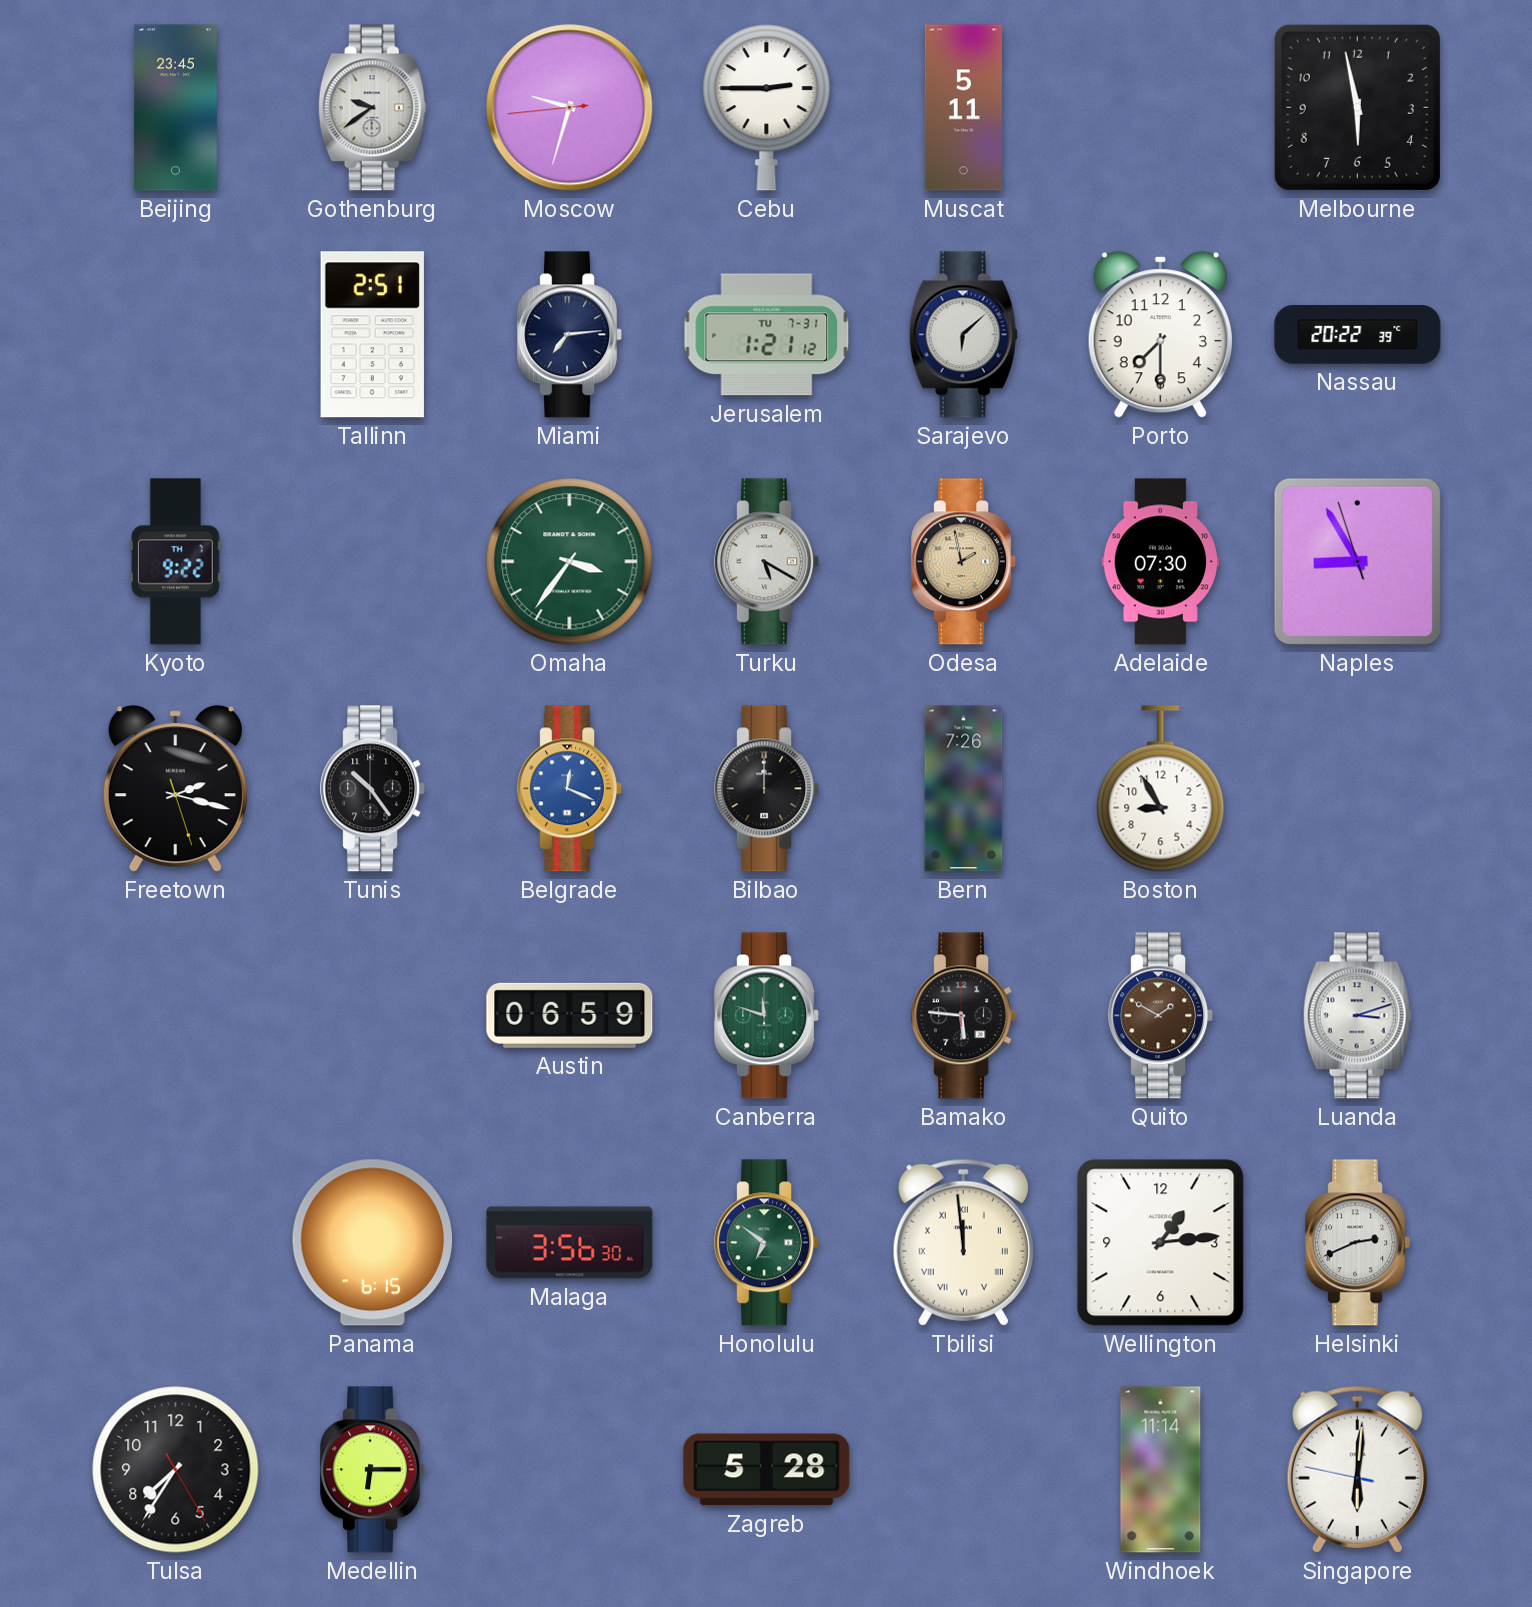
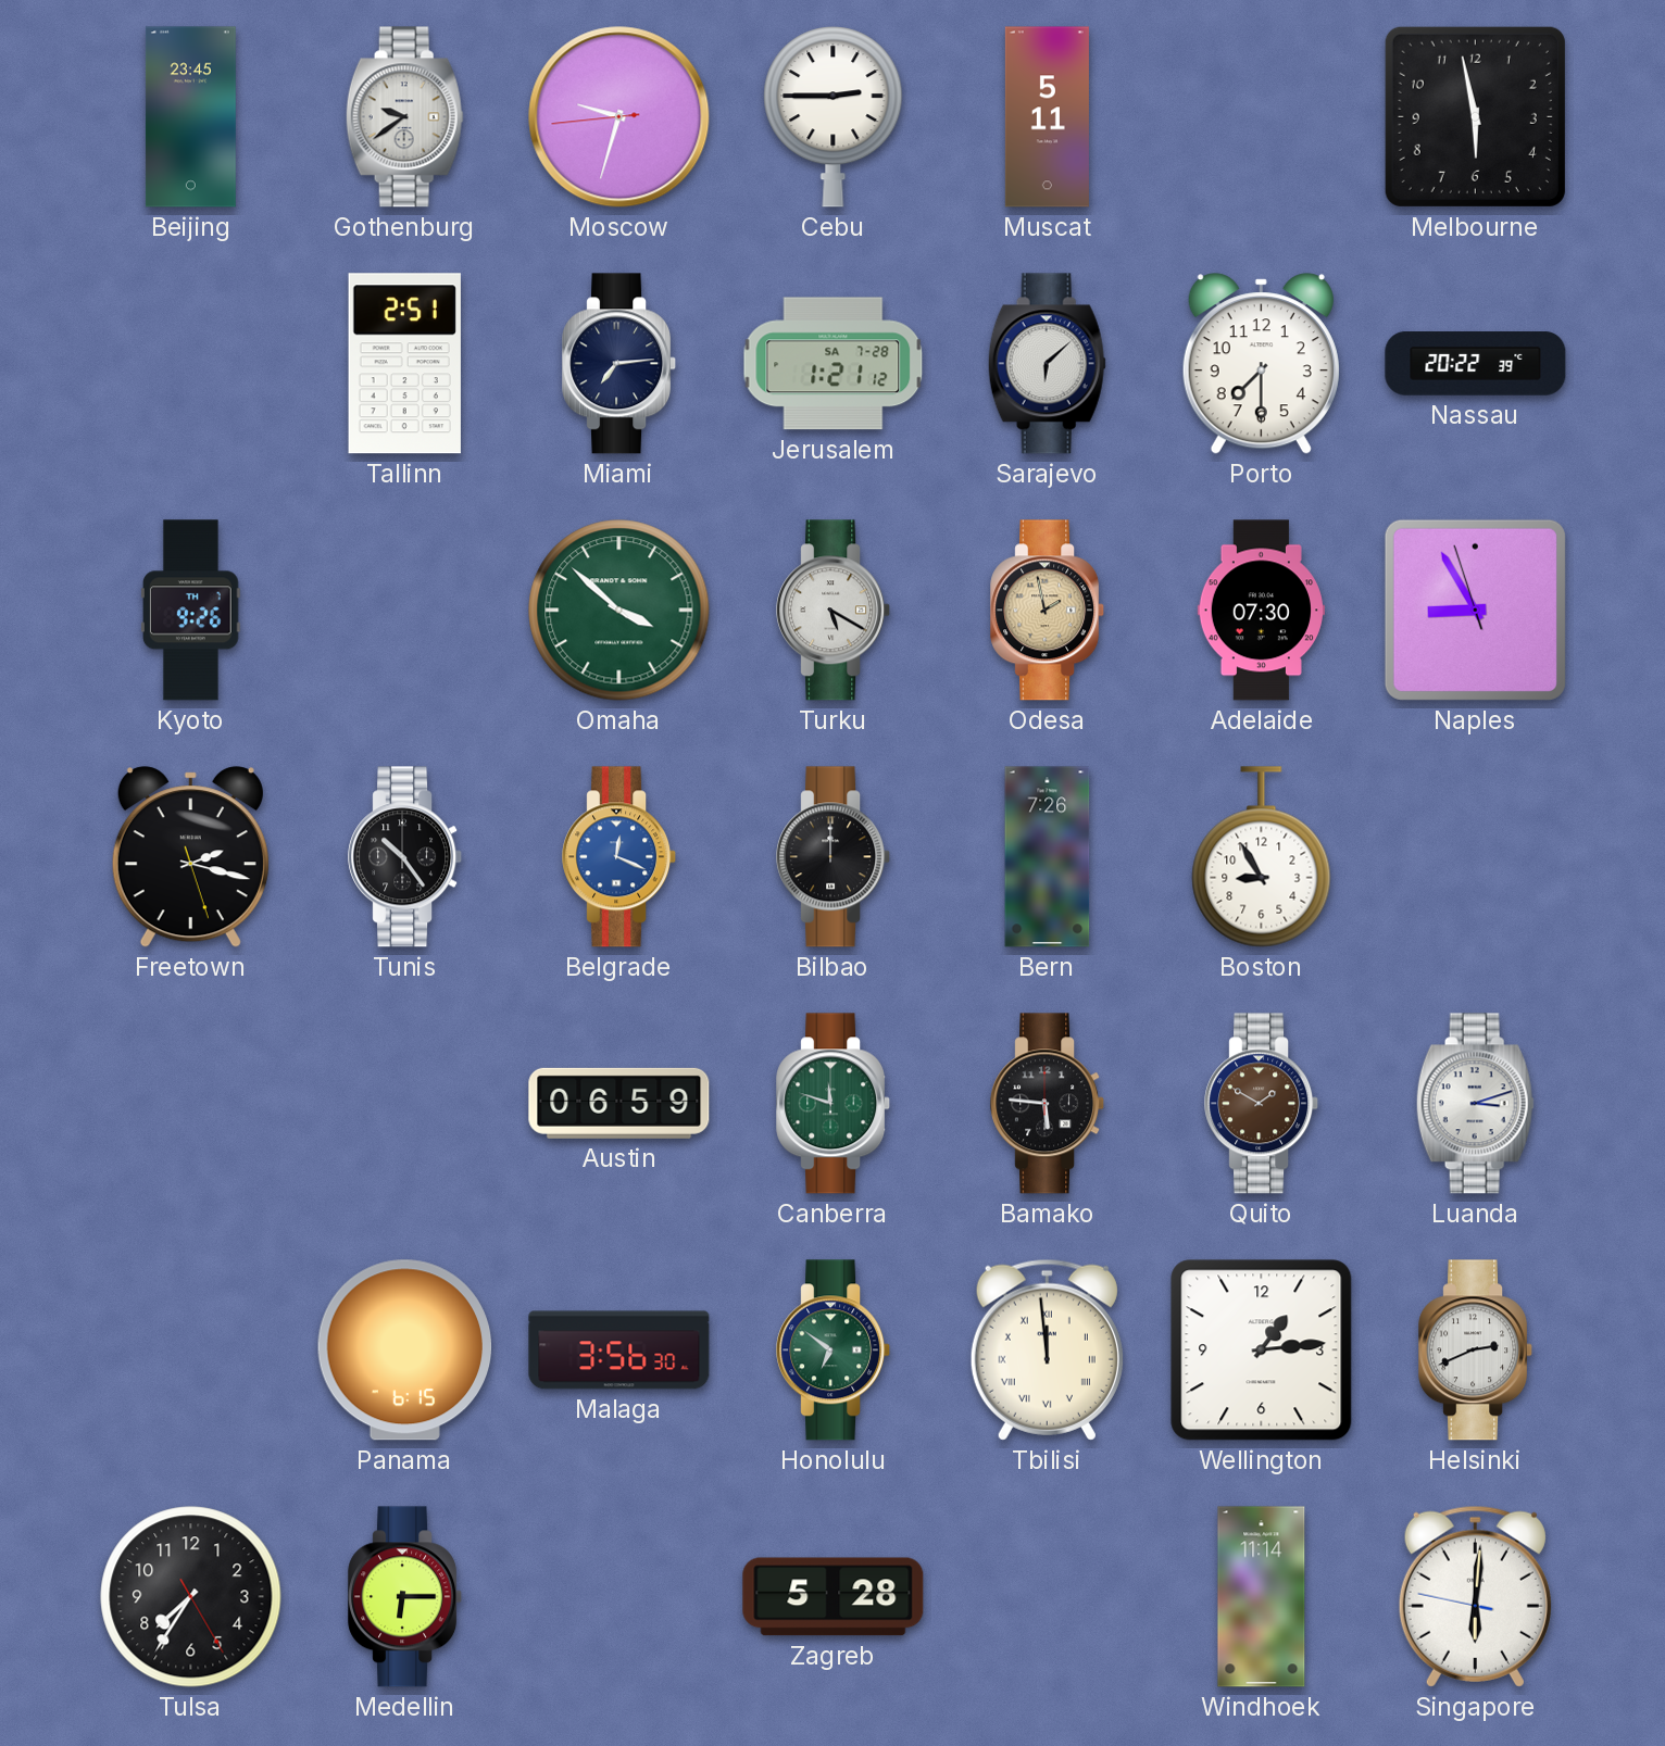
Jerusalem date: TU 7-31 -> SA 7-28
Kyoto: 9:22 -> 9:26
Omaha: 3:36 -> 3:52
